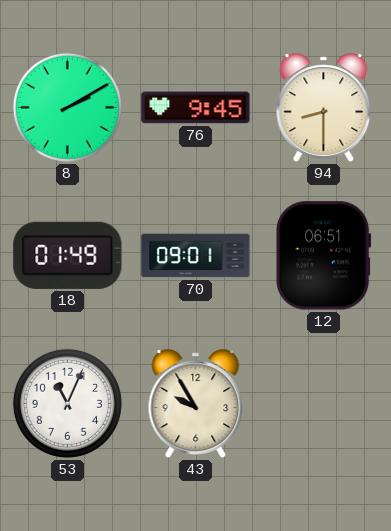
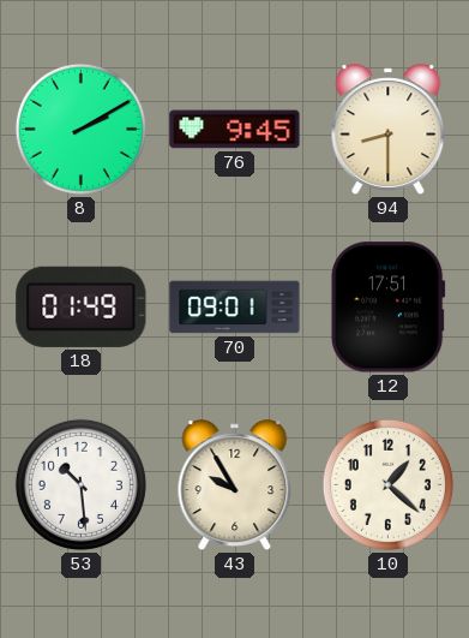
12: 06:51 -> 17:51
53: 11:04 -> 10:29
10: none -> 1:22
